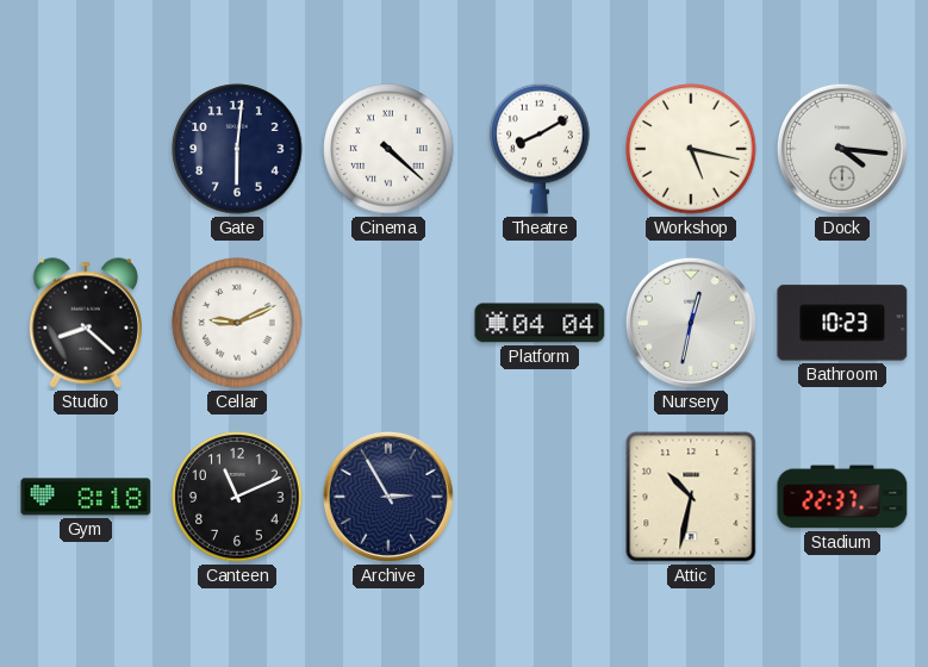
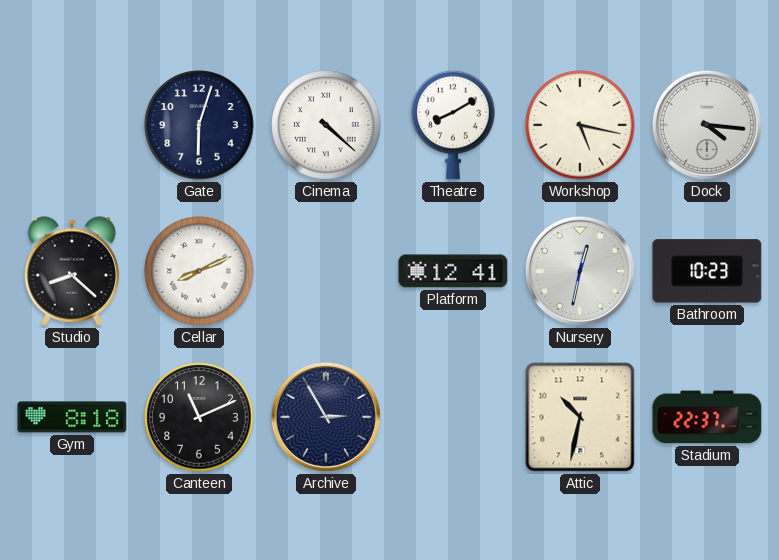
Gate: 6:01 -> 6:03
Cellar: 9:11 -> 8:11
Platform: 04:04 -> 12:41
